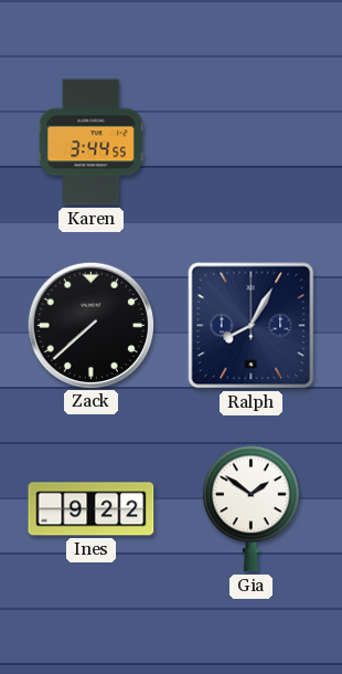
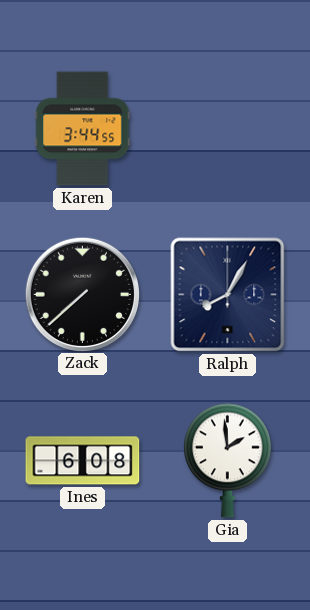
Ines: 9:22 -> 6:08
Gia: 1:51 -> 1:59
